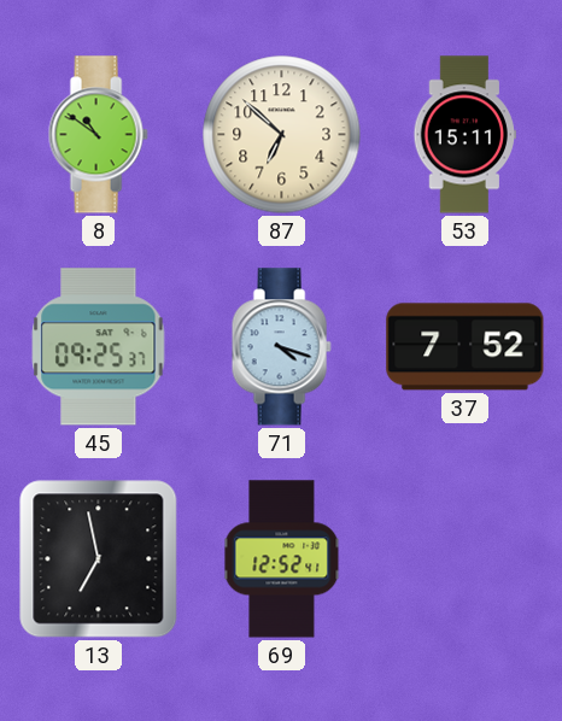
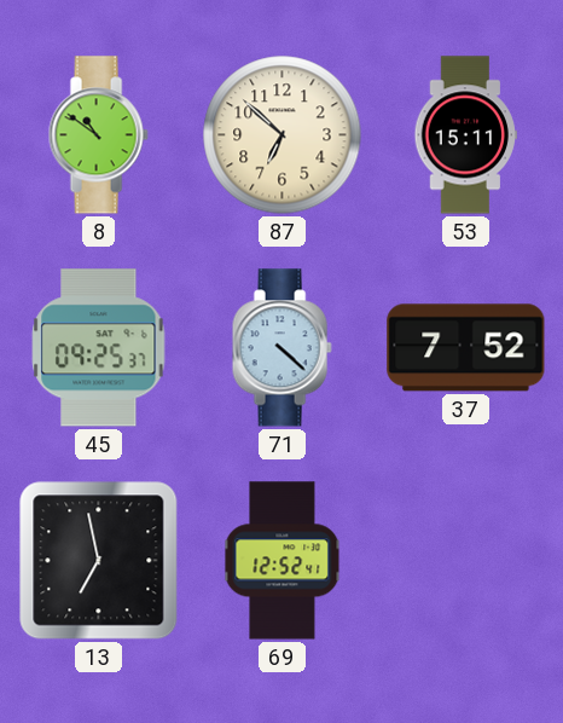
71: 4:18 -> 4:22
